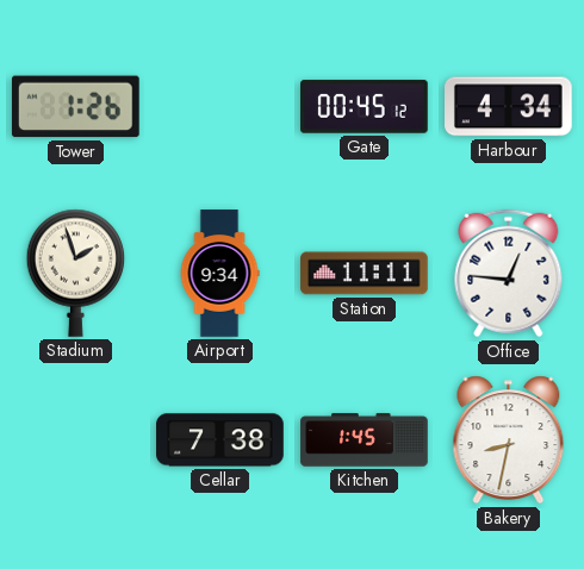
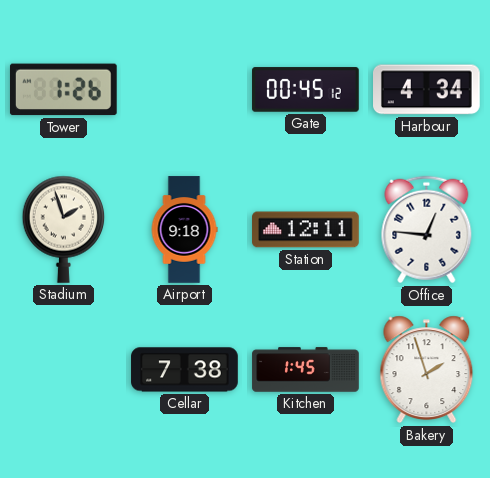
Airport: 9:34 -> 9:18
Station: 11:11 -> 12:11
Bakery: 8:32 -> 1:57
